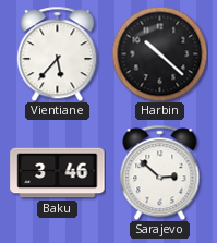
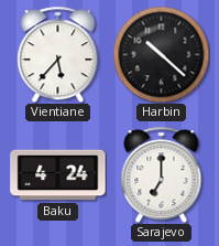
Baku: 3:46 -> 4:24
Sarajevo: 2:52 -> 7:00
